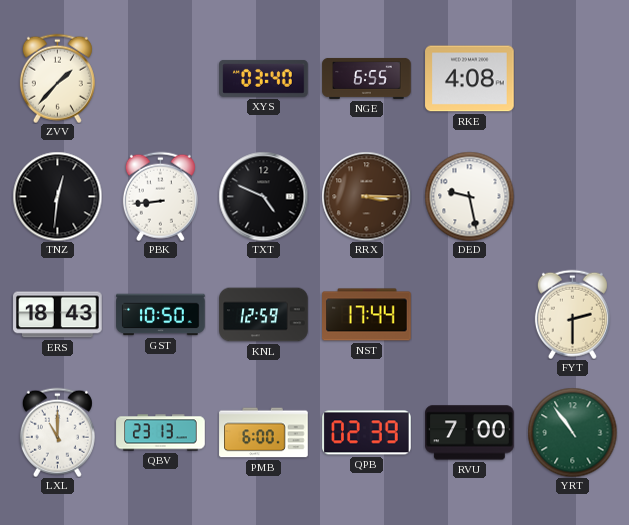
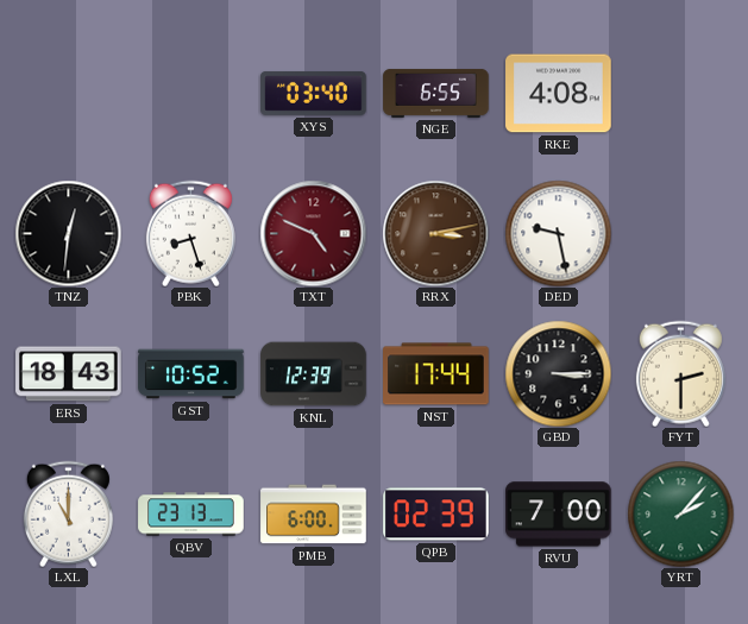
ZVV: 1:37 -> none
PBK: 8:44 -> 8:27
TXT dial: black -> burgundy
RRX: 3:15 -> 3:13
GST: 10:50 -> 10:52
KNL: 12:59 -> 12:39
GBD: none -> 3:15
YRT: 10:54 -> 2:07
